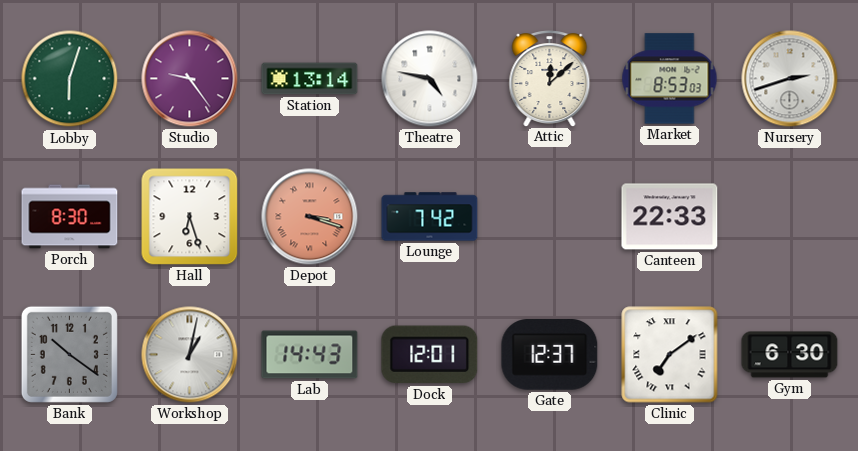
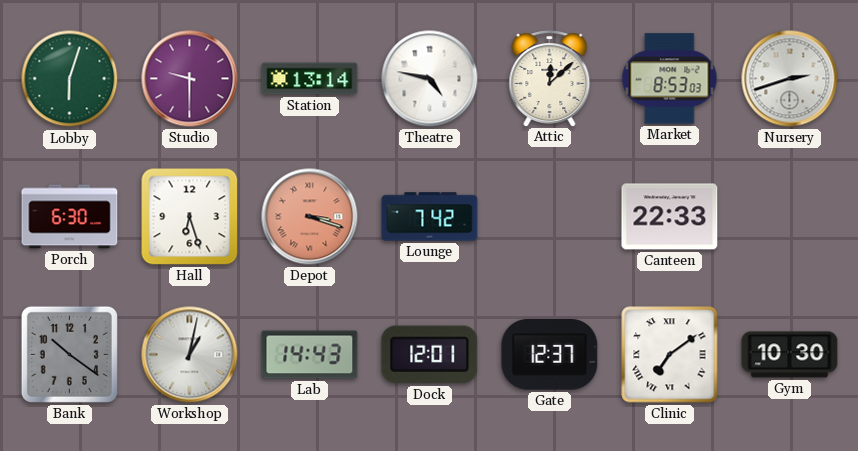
Studio: 9:24 -> 9:30
Porch: 8:30 -> 6:30
Gym: 6:30 -> 10:30
